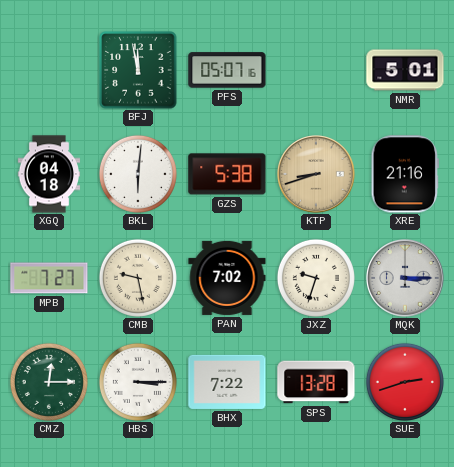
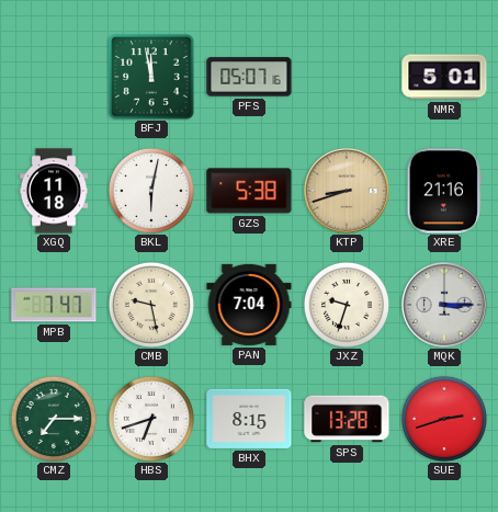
XGQ: 04:18 -> 11:18
BKL: 6:01 -> 6:02
MPB: 7:27 -> 7:47
PAN: 7:02 -> 7:04
CMZ: 12:15 -> 7:15
HBS: 3:15 -> 6:42
BHX: 7:22 -> 8:15
